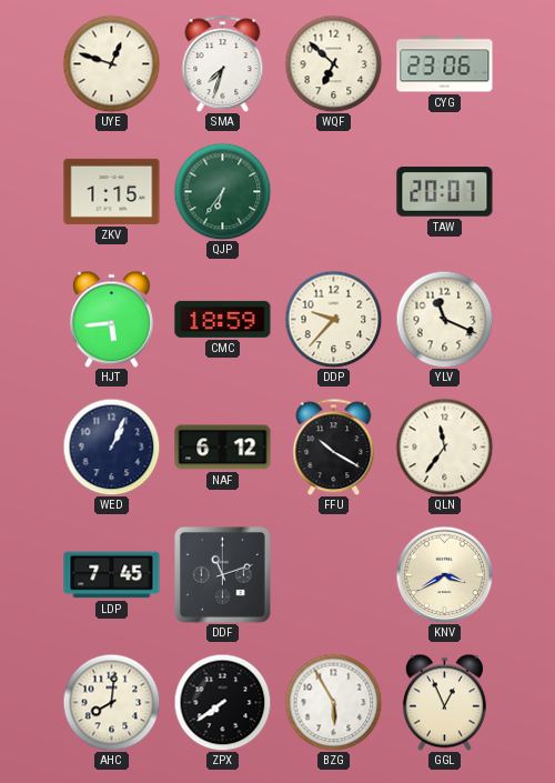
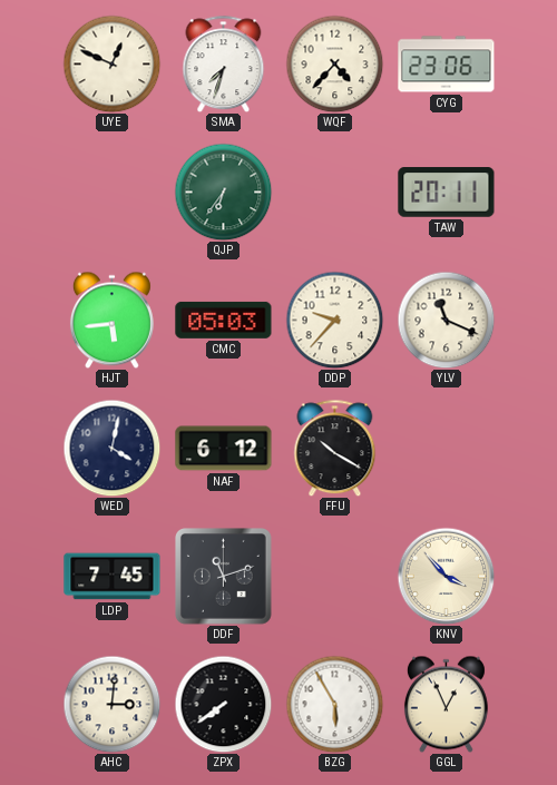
UYE: 12:48 -> 12:49
WQF: 6:52 -> 4:37
ZKV: 1:15 -> none
TAW: 20:07 -> 20:11
CMC: 18:59 -> 05:03
WED: 1:04 -> 4:02
QLN: 11:36 -> none
KNV: 3:40 -> 3:53
AHC: 8:01 -> 3:01
